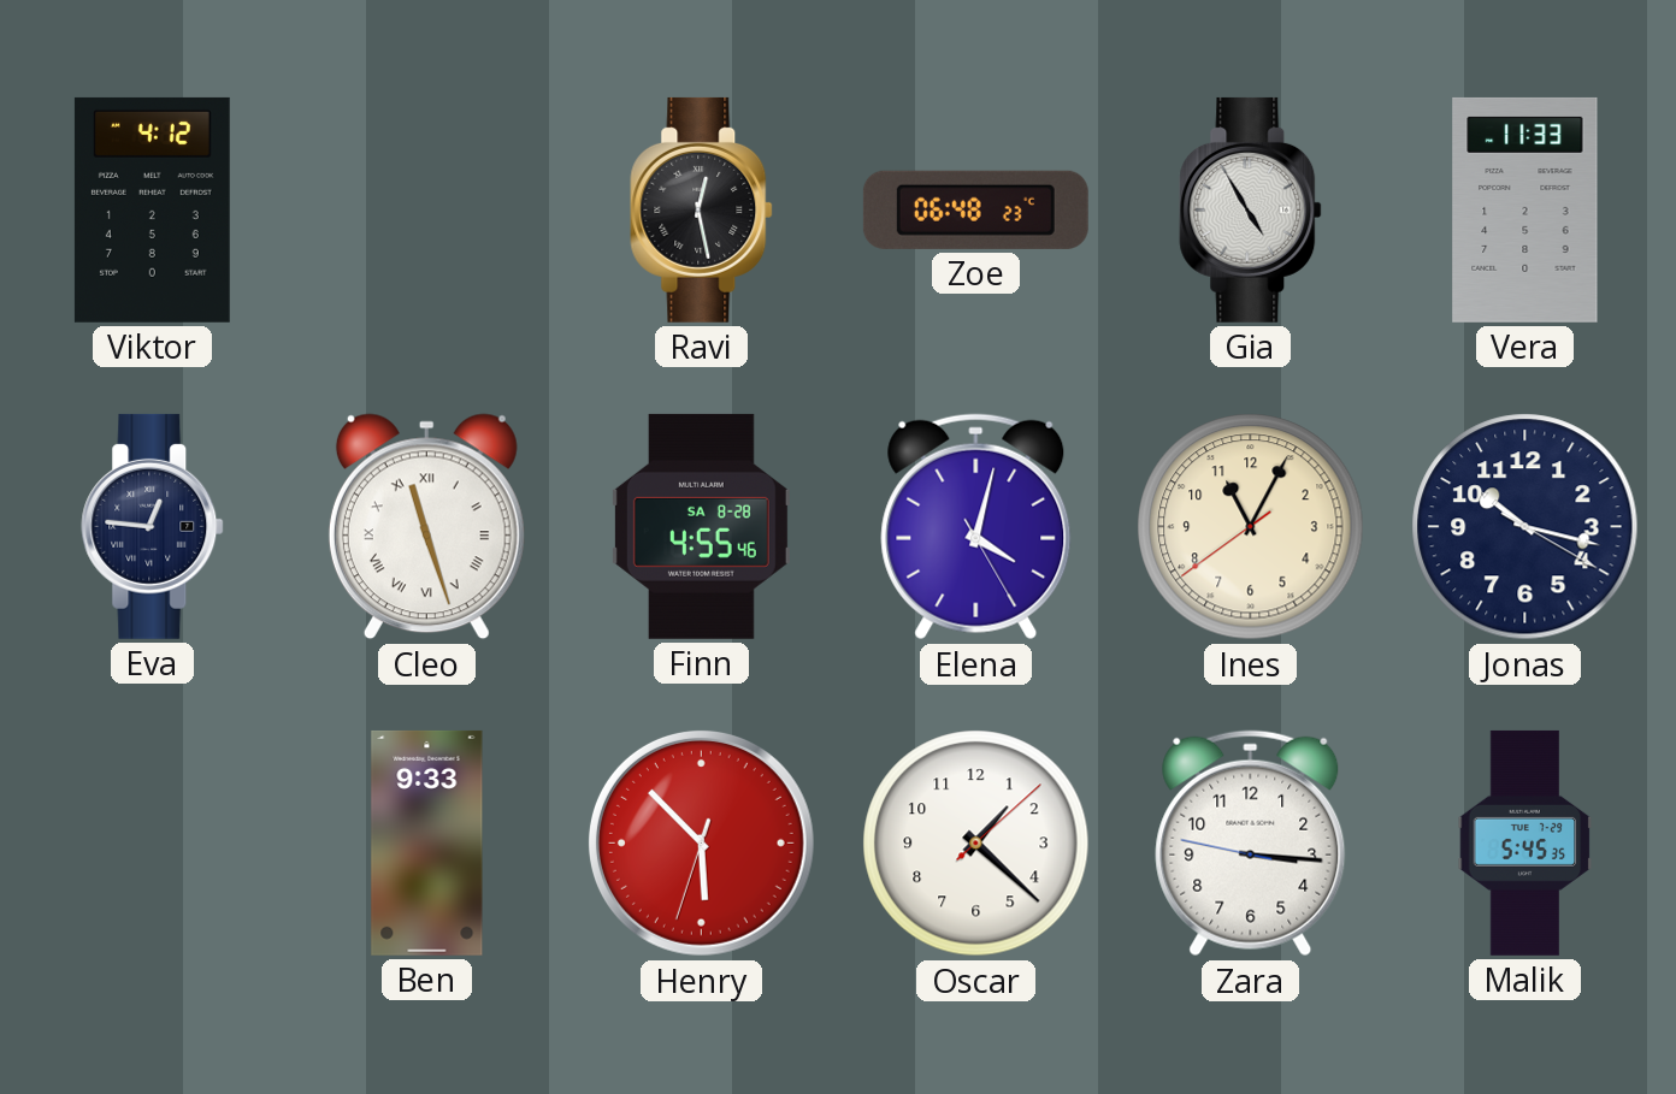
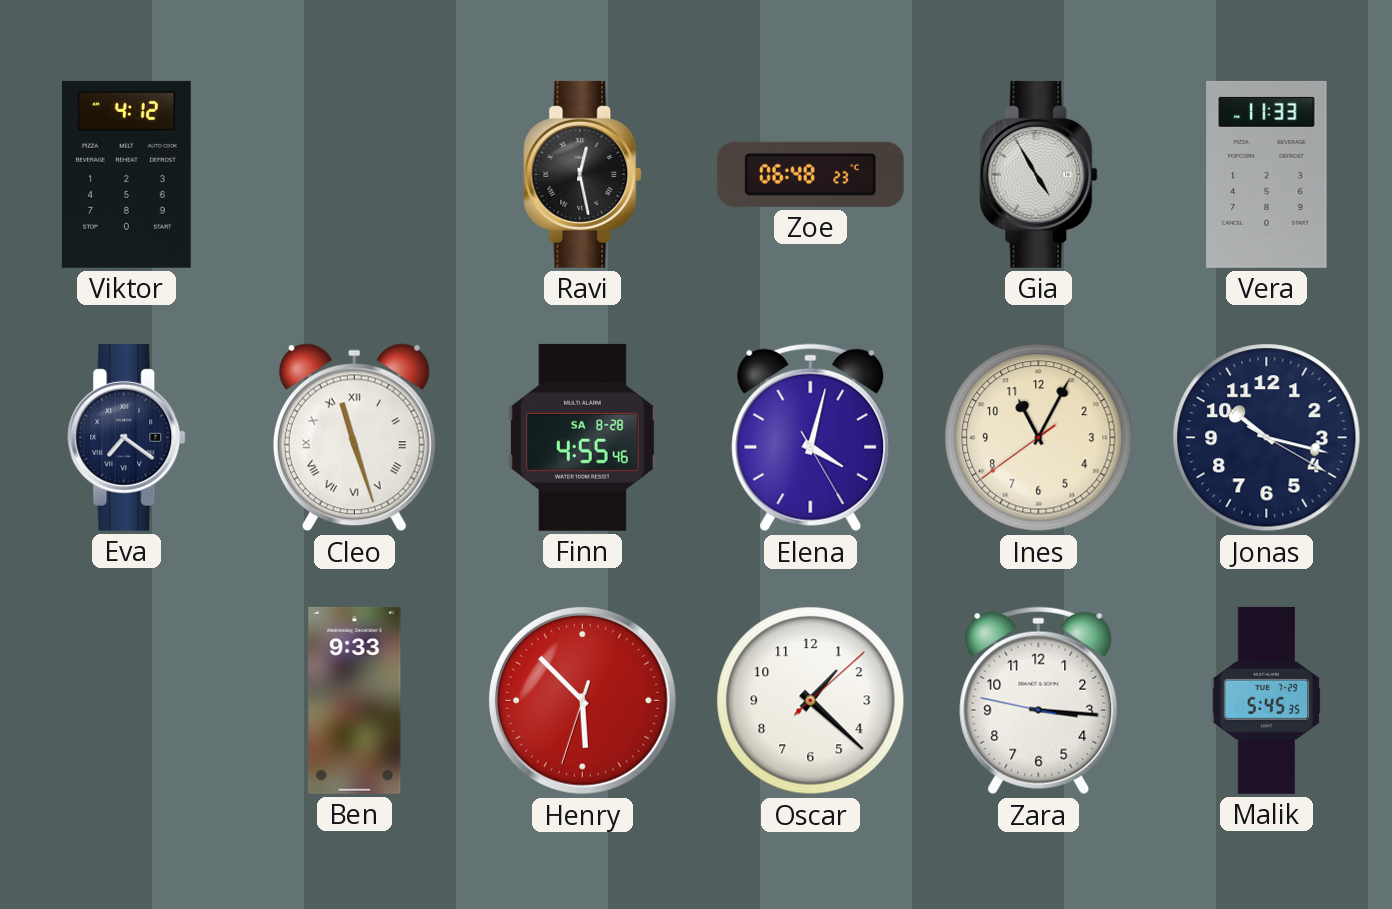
Eva: 12:46 -> 7:21
